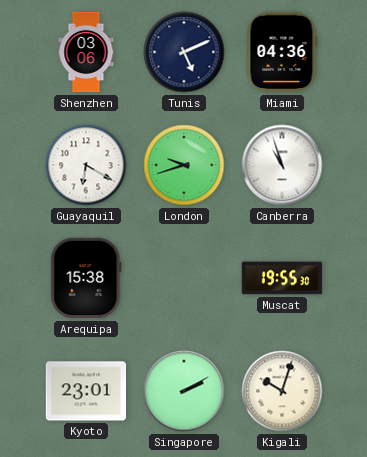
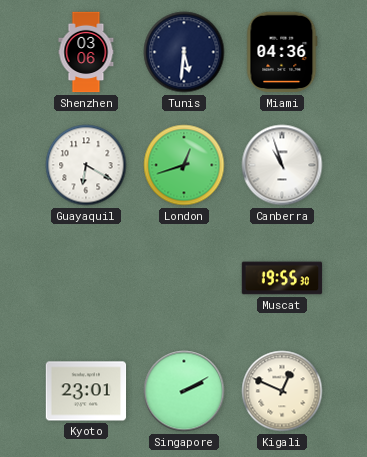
Tunis: 5:11 -> 5:31
London: 9:42 -> 12:42
Arequipa: 15:38 -> none
Kigali: 10:03 -> 12:49
